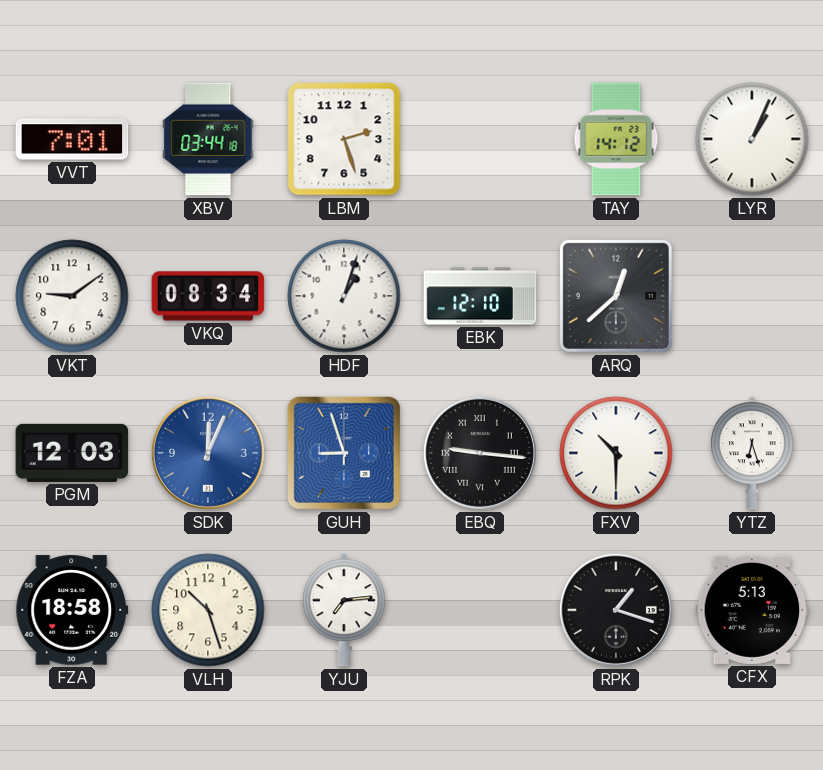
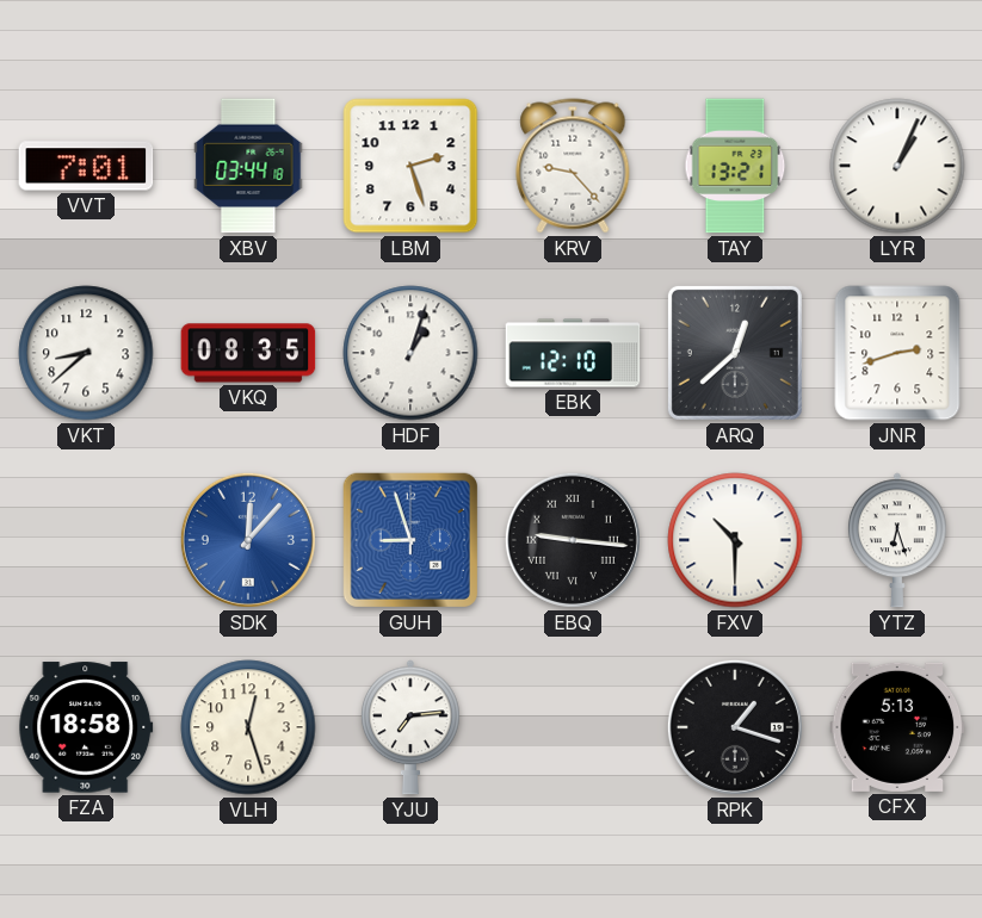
KRV: none -> 9:23
TAY: 14:12 -> 13:21
VKT: 9:09 -> 8:38
VKQ: 08:34 -> 08:35
JNR: none -> 2:42
PGM: 12:03 -> none
SDK: 12:04 -> 12:07
VLH: 10:27 -> 12:27
